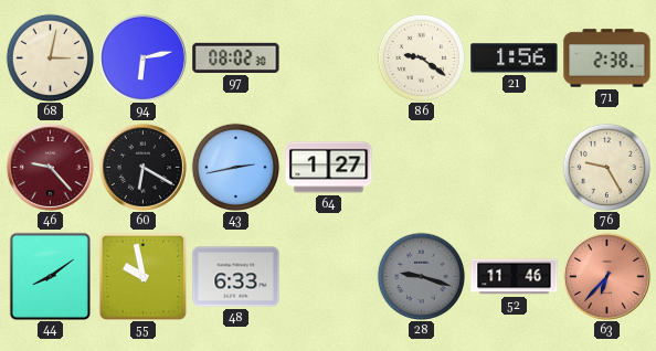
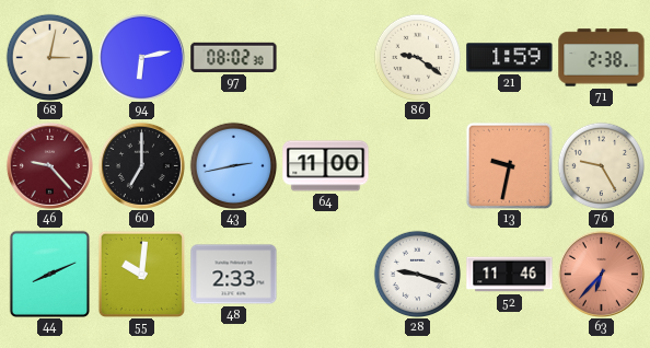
21: 1:56 -> 1:59
60: 6:20 -> 7:00
64: 1:27 -> 11:00
13: none -> 9:32
44: 8:09 -> 8:11
55: 9:58 -> 10:01
48: 6:33 -> 2:33
28 dial: grey -> white
